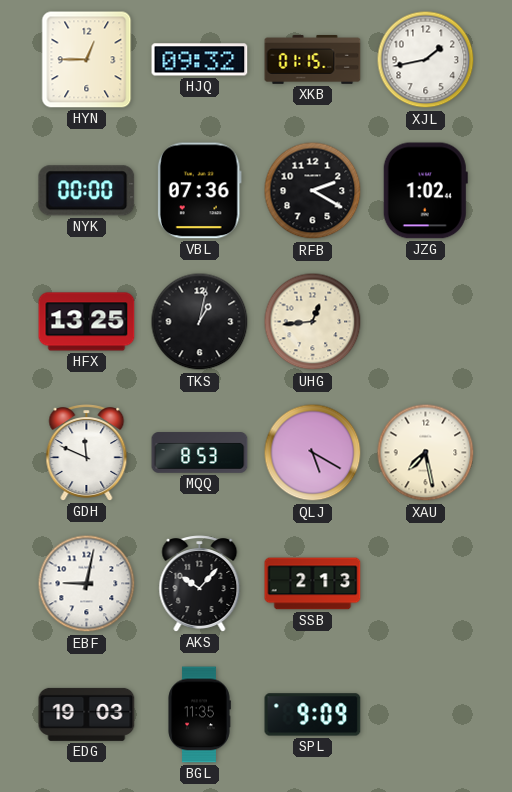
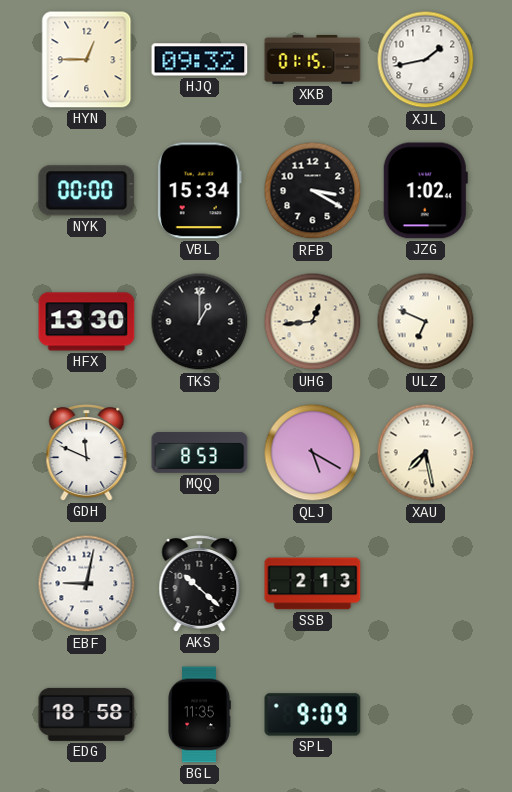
VBL: 07:36 -> 15:34
RFB: 2:20 -> 3:20
HFX: 13:25 -> 13:30
TKS: 1:02 -> 1:00
ULZ: none -> 6:49
AKS: 10:07 -> 10:22
EDG: 19:03 -> 18:58
